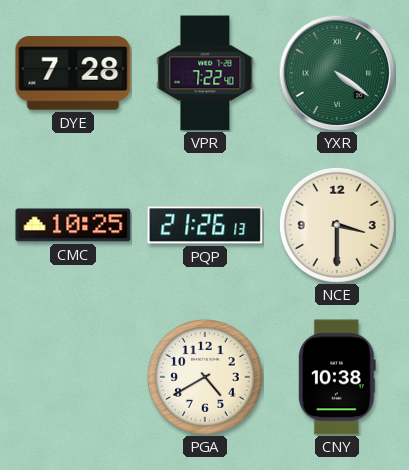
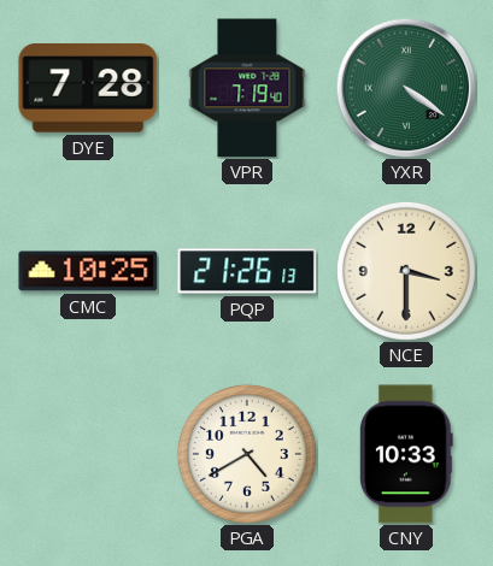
VPR: 7:22 -> 7:19
CNY: 10:38 -> 10:33
